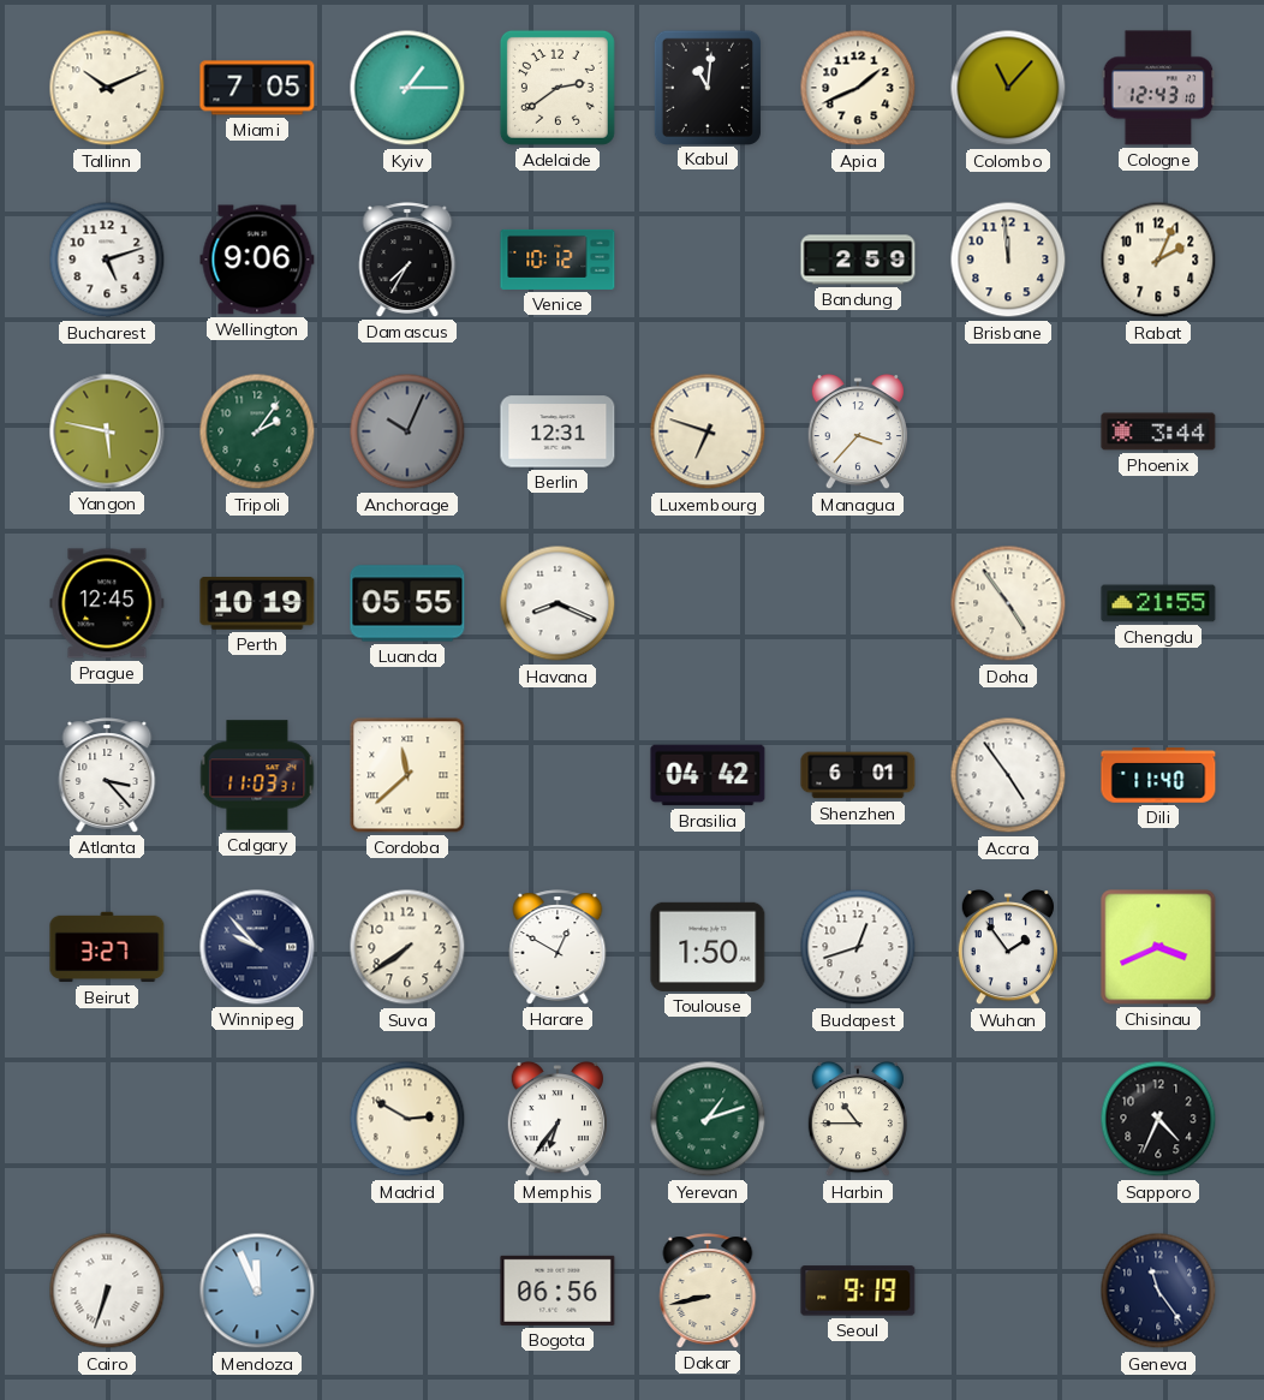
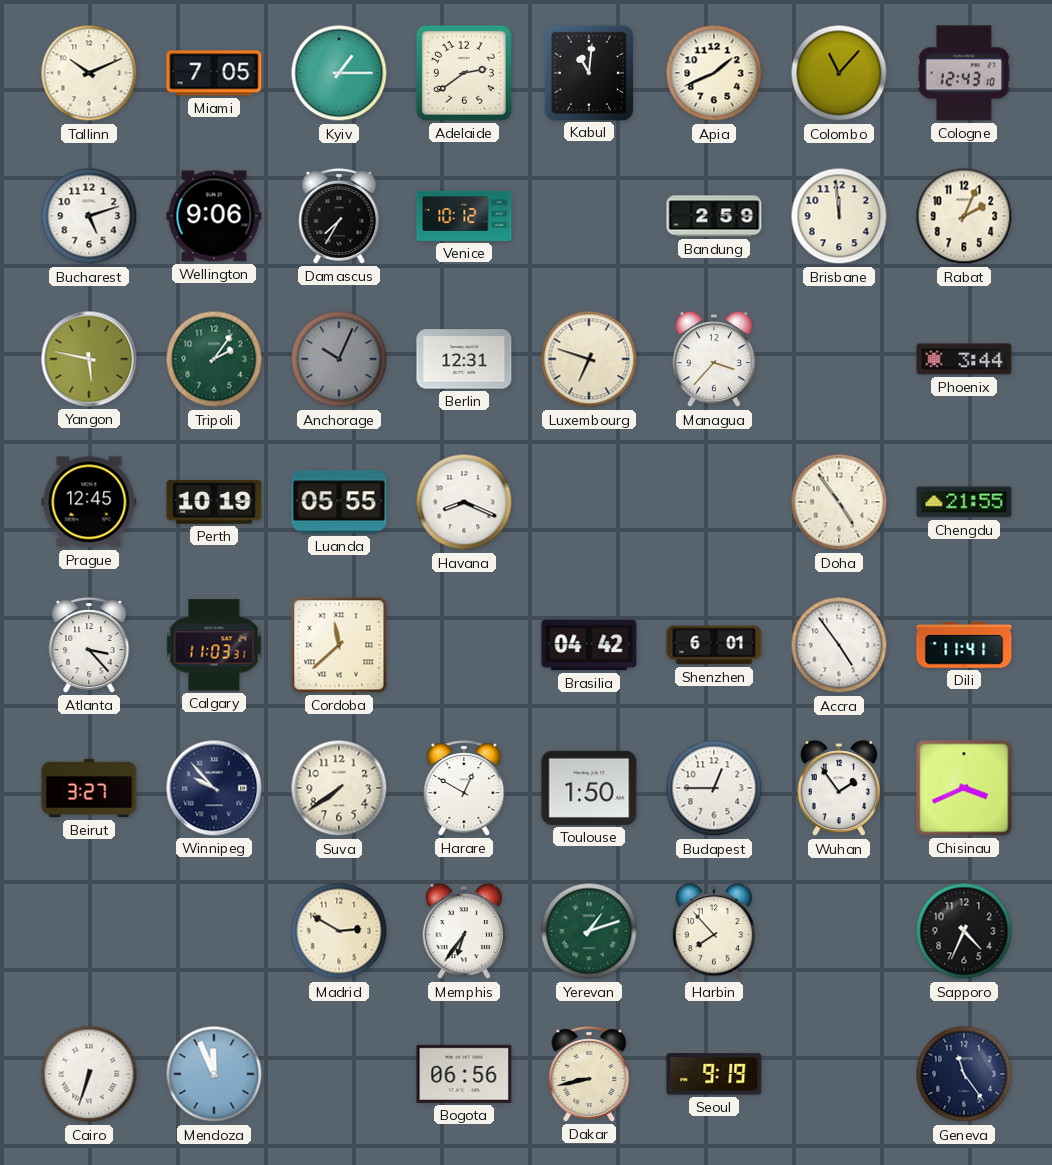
Dili: 11:40 -> 11:41
Budapest: 12:42 -> 12:45
Harbin: 10:45 -> 7:53
